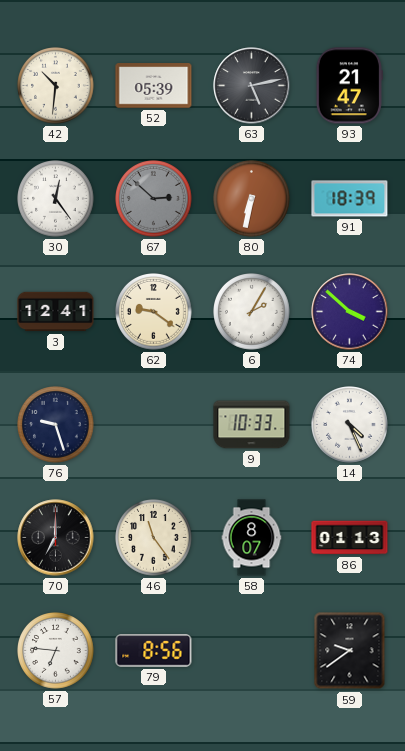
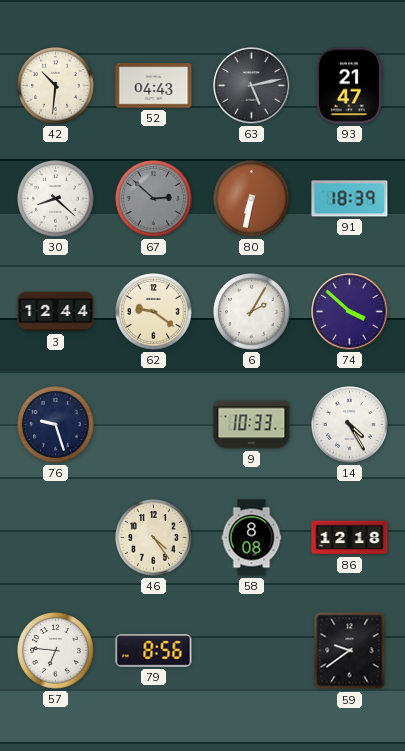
52: 05:39 -> 04:43
30: 12:24 -> 8:22
3: 12:41 -> 12:44
14: 4:26 -> 4:25
70: 7:00 -> none
46: 11:24 -> 4:24
58: 8:07 -> 8:08
86: 01:13 -> 12:18
